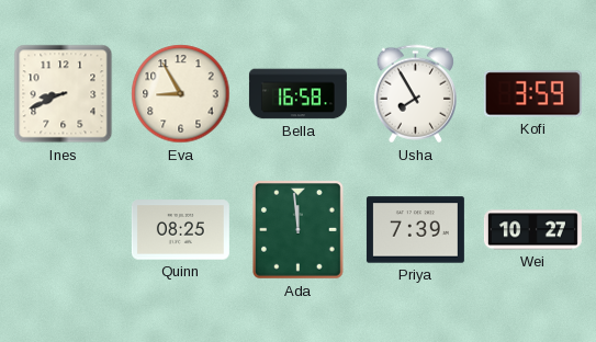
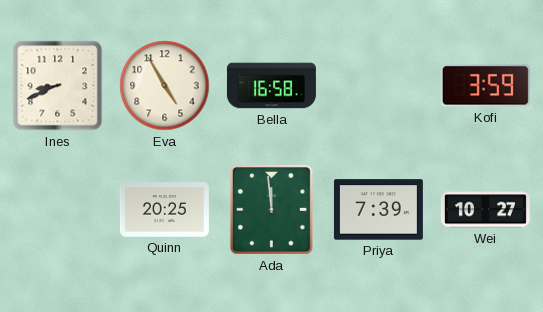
Eva: 8:55 -> 4:55
Usha: 7:55 -> none
Quinn: 08:25 -> 20:25
